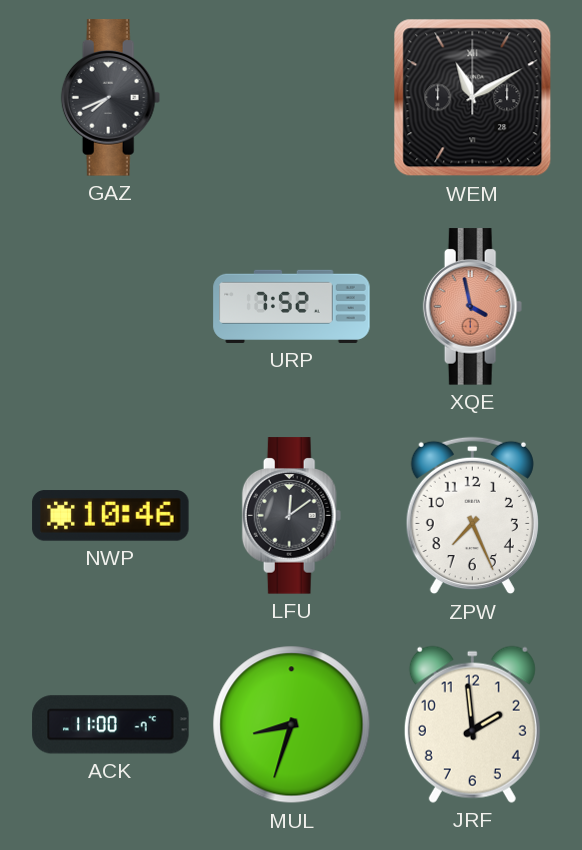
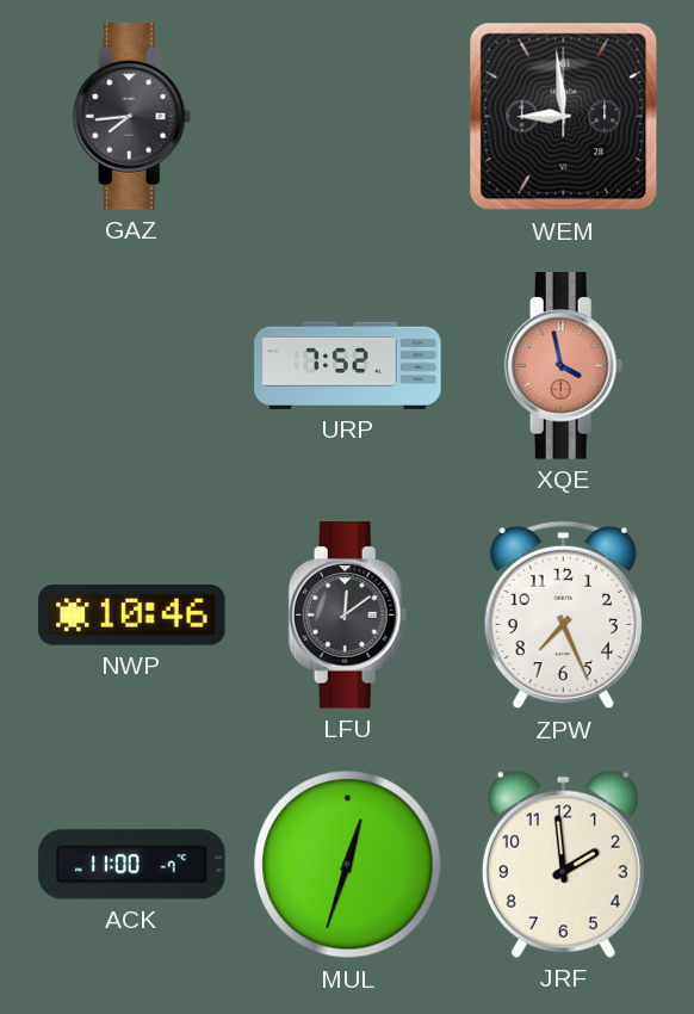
GAZ: 7:41 -> 7:44
WEM: 11:10 -> 8:59
MUL: 8:33 -> 12:33
